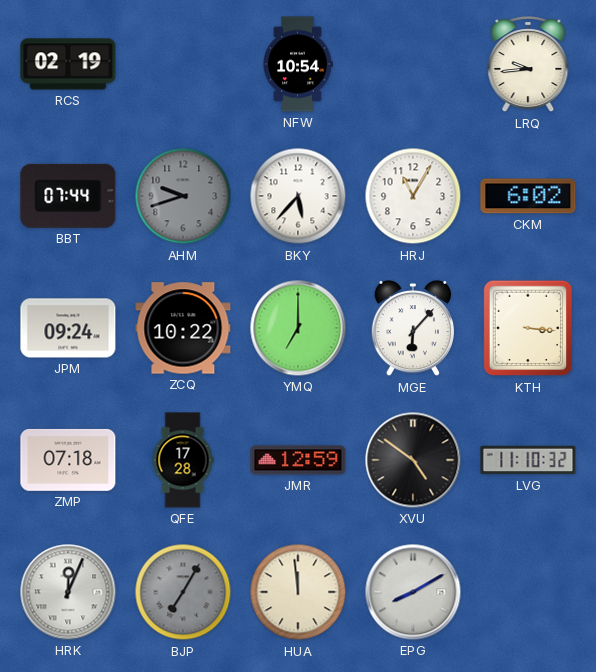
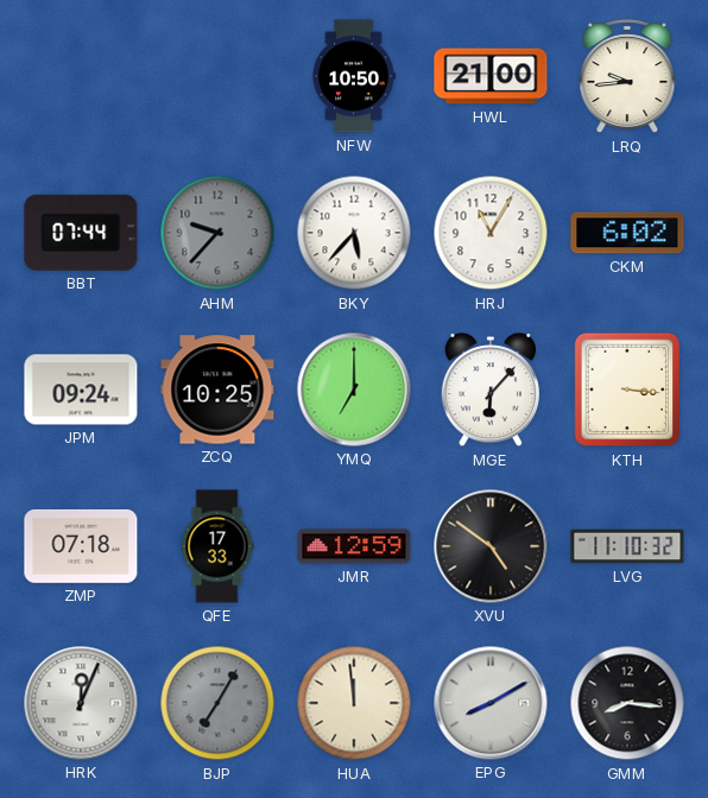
RCS: 02:19 -> none
NFW: 10:54 -> 10:50
HWL: none -> 21:00
AHM: 9:42 -> 9:37
ZCQ: 10:22 -> 10:25
QFE: 17:28 -> 17:33
GMM: none -> 8:16
